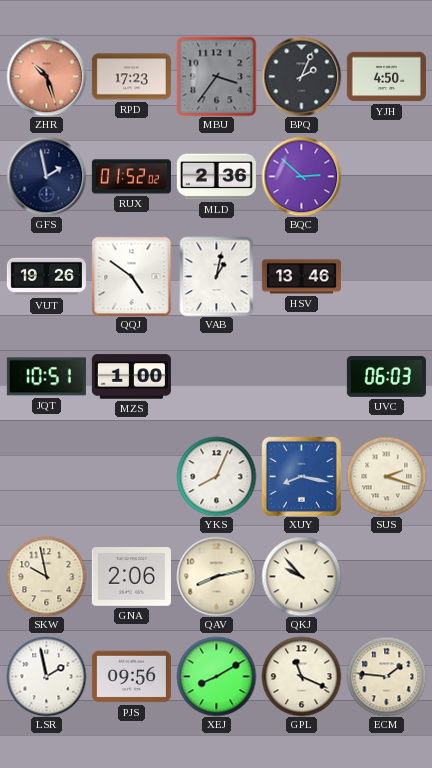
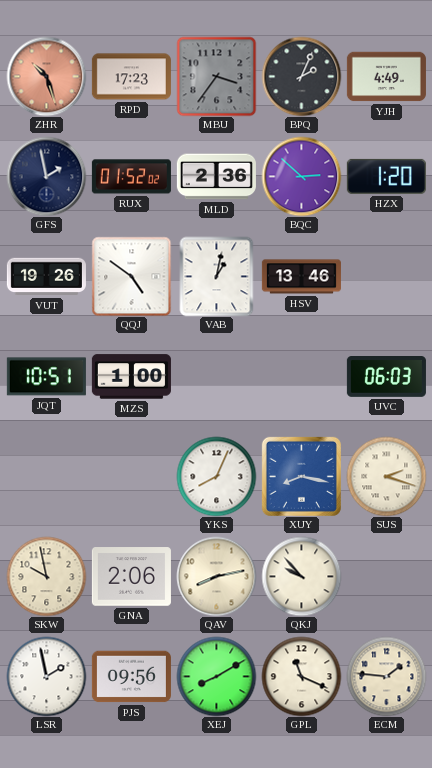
YJH: 4:50 -> 4:49
HZX: none -> 1:20
